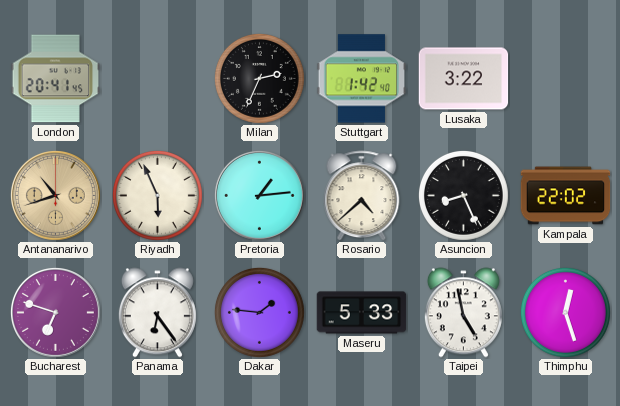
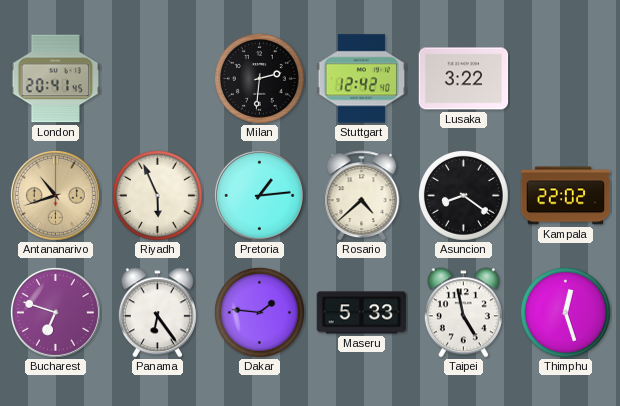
Milan: 2:34 -> 2:31
Stuttgart: 1:42 -> 12:42
Asuncion: 8:26 -> 8:21
